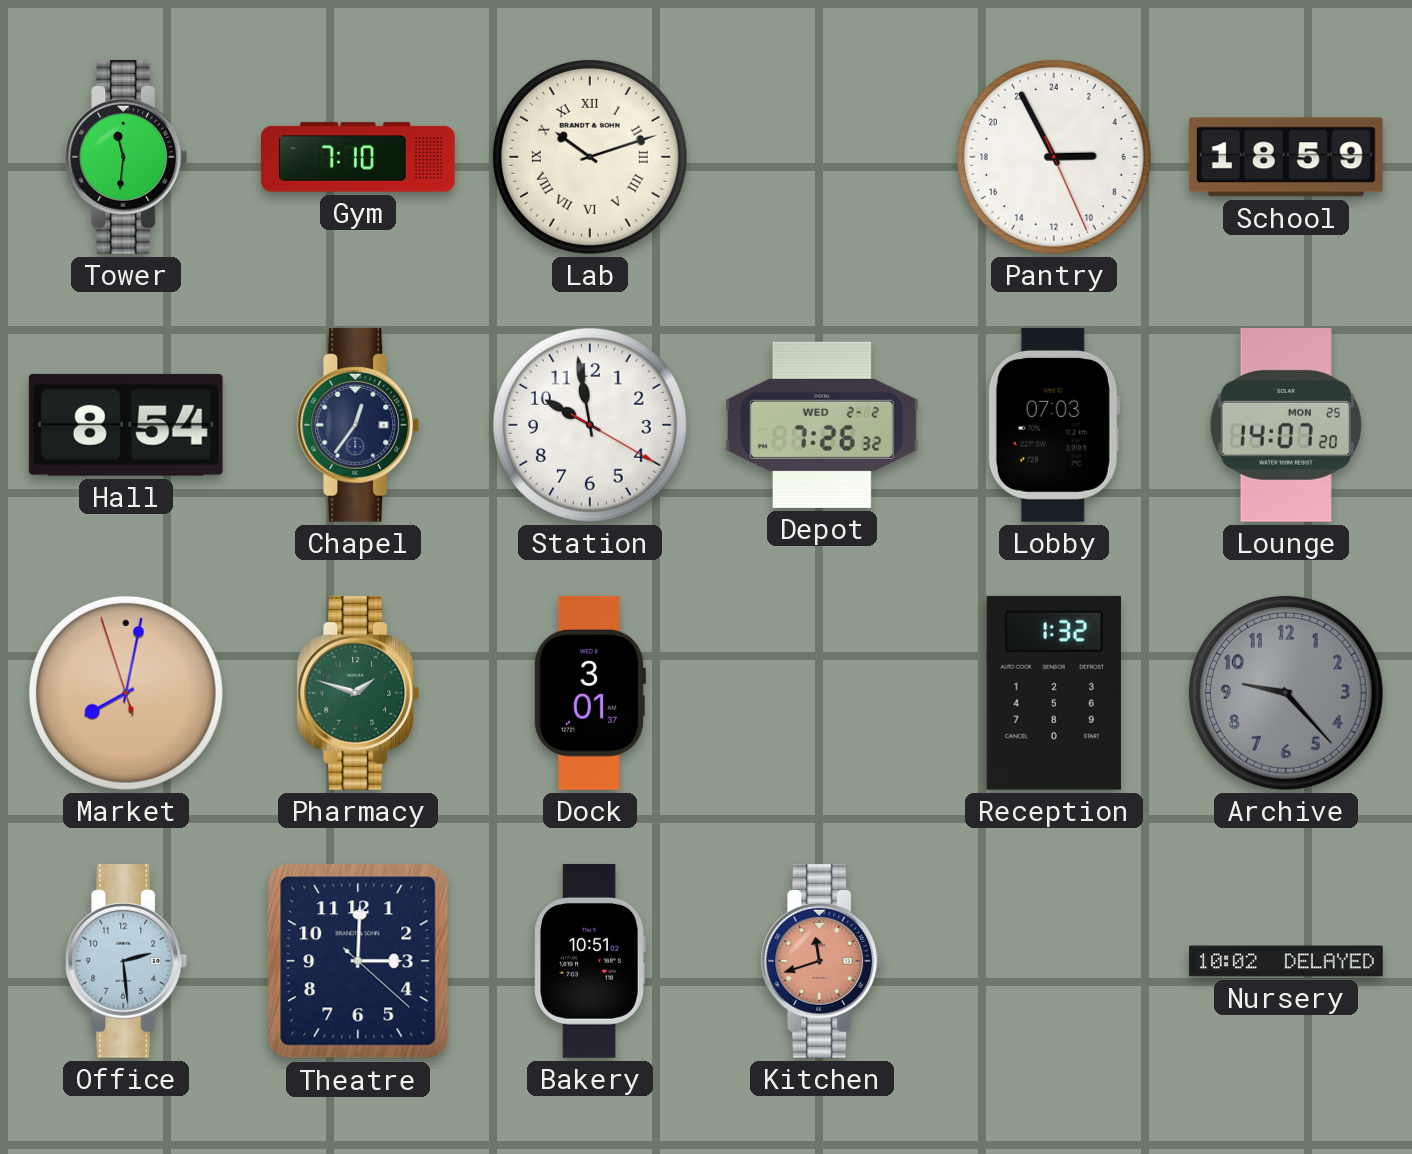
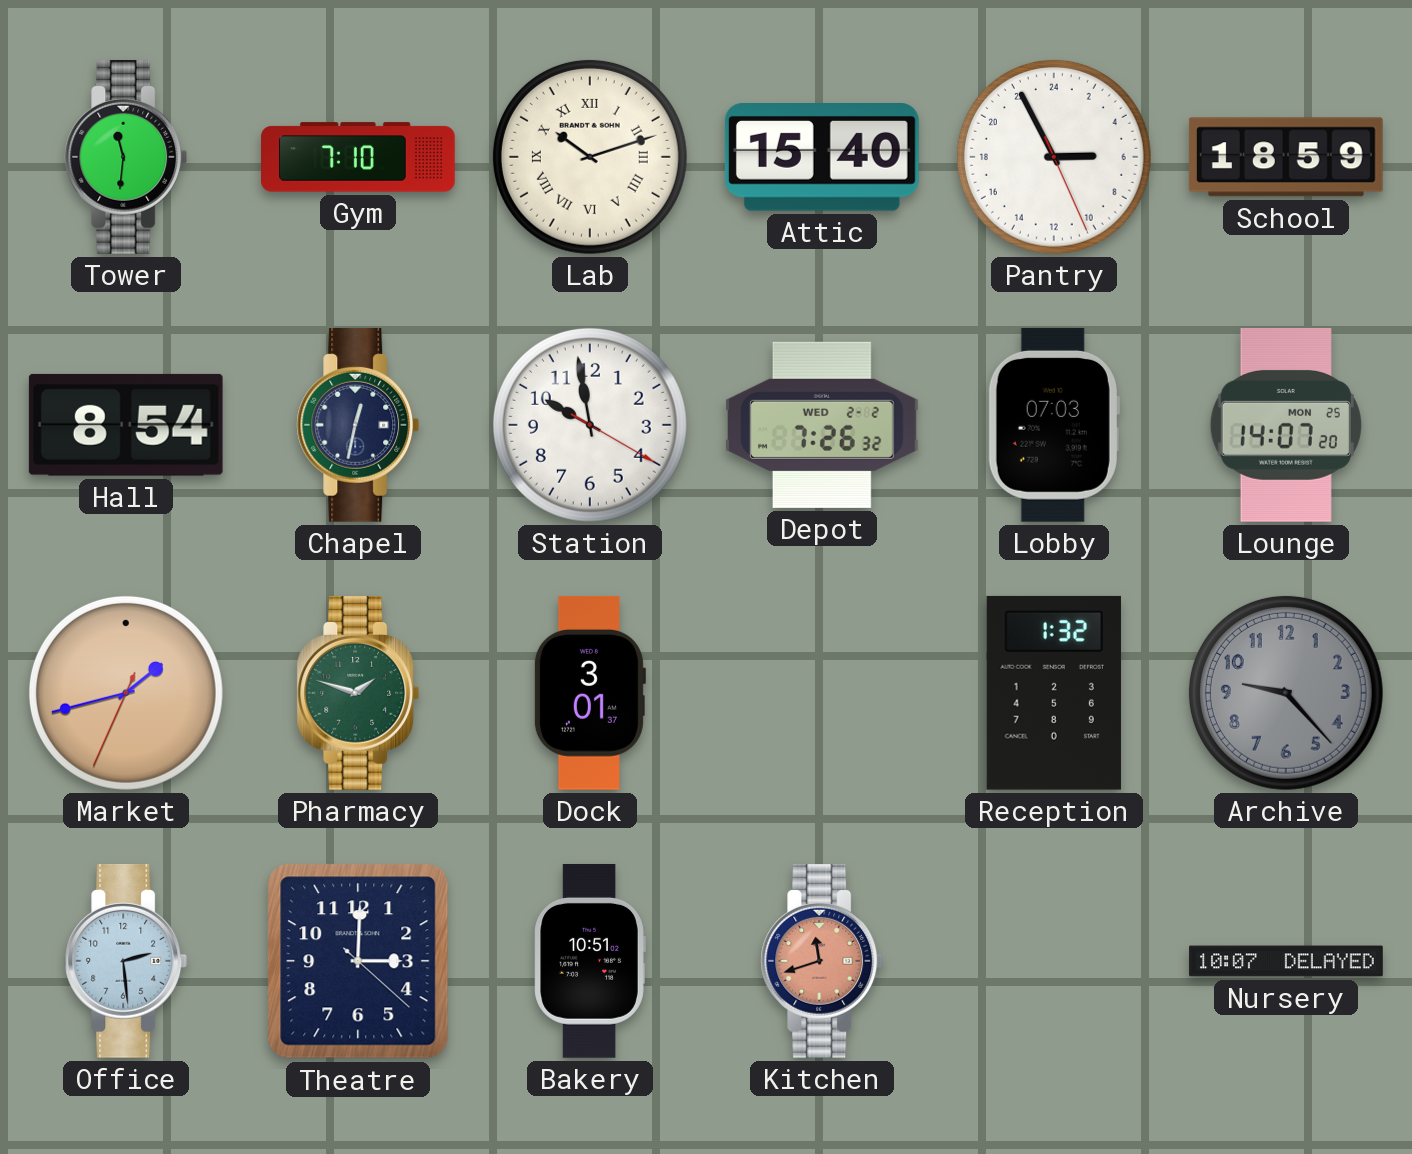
Attic: none -> 15:40
Chapel: 12:36 -> 12:32
Market: 8:01 -> 1:42
Nursery: 10:02 -> 10:07
